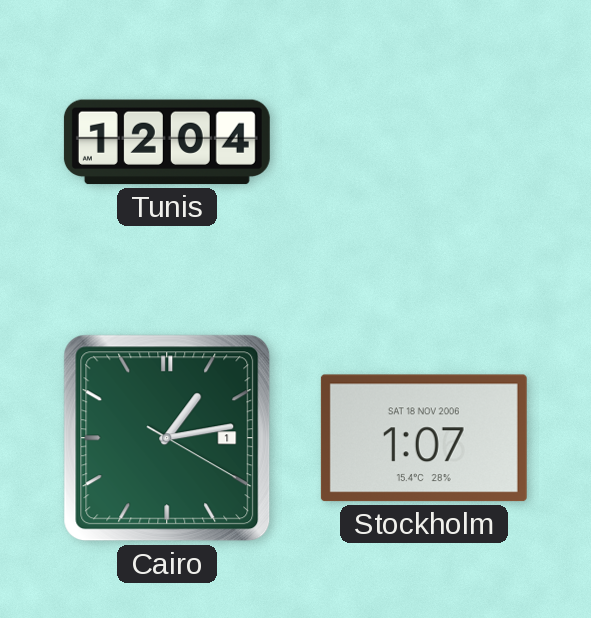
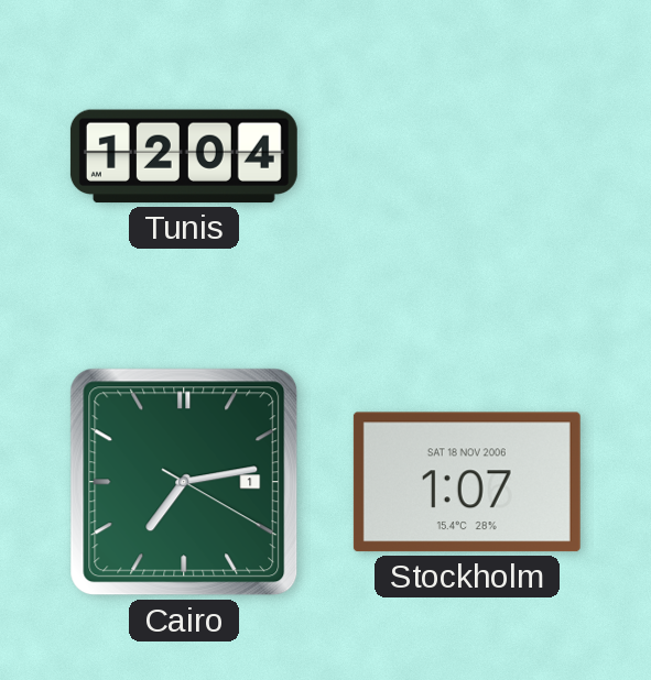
Cairo: 1:13 -> 7:13
